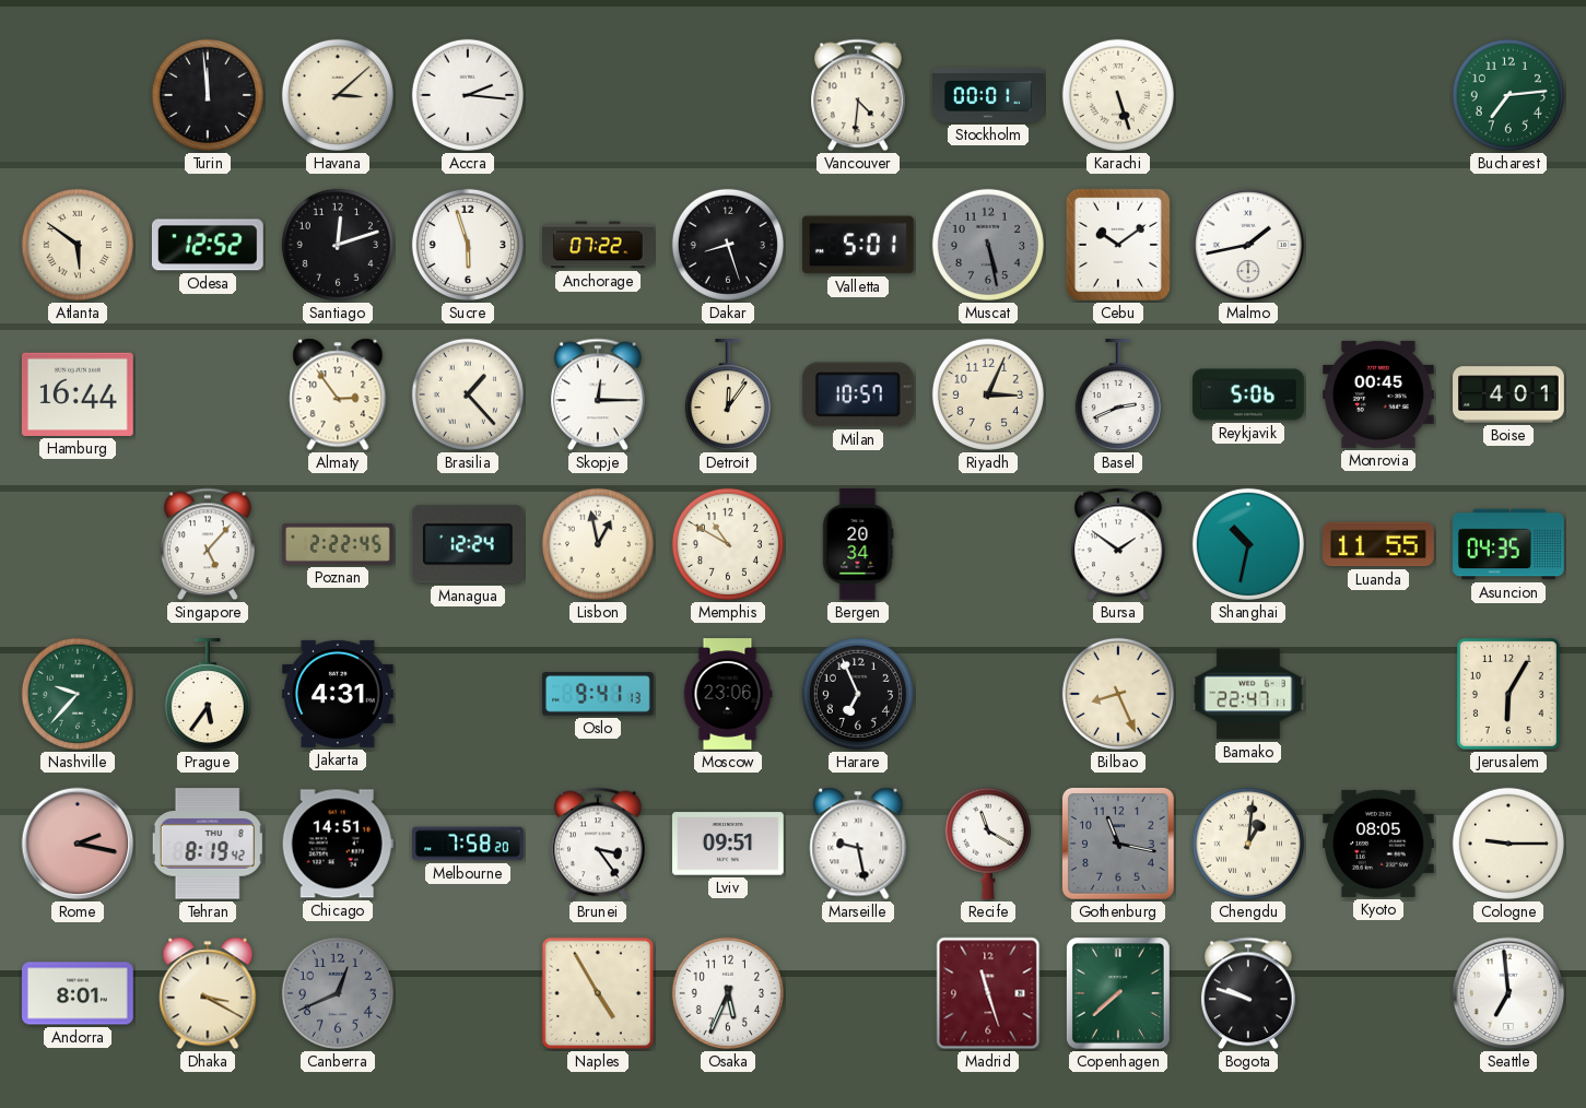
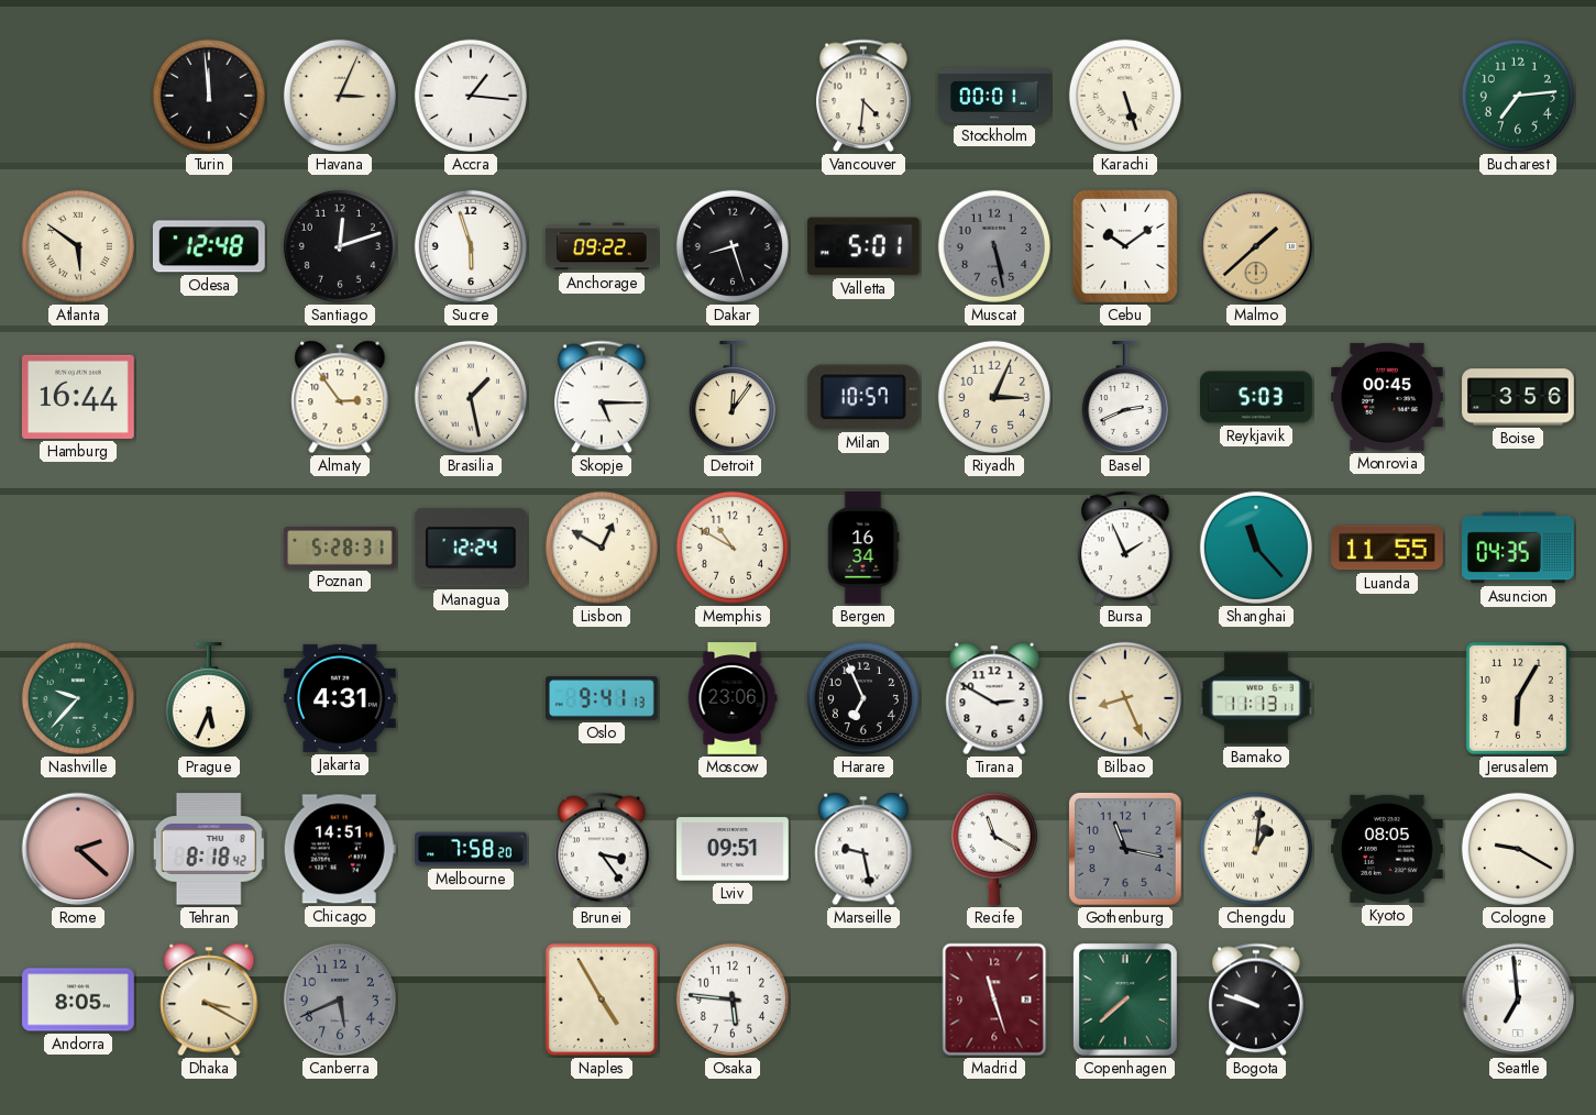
Havana: 3:08 -> 3:04
Accra: 2:16 -> 1:16
Odesa: 12:52 -> 12:48
Anchorage: 07:22 -> 09:22
Malmo: 1:43 -> 1:38
Malmo dial: white -> champagne
Brasilia: 1:23 -> 1:28
Skopje: 12:15 -> 5:15
Reykjavik: 5:06 -> 5:03
Boise: 4:01 -> 3:56
Singapore: 5:07 -> none
Poznan: 2:22 -> 5:28
Lisbon: 12:58 -> 12:50
Bergen: 20:34 -> 16:34
Bursa: 1:51 -> 1:56
Shanghai: 10:32 -> 11:23
Prague: 5:36 -> 5:34
Tirana: none -> 2:50
Bamako: 22:47 -> 11:13
Rome: 2:17 -> 2:22
Tehran: 8:19 -> 8:18
Cologne: 9:15 -> 9:20
Andorra: 8:01 -> 8:05
Canberra: 12:41 -> 5:41
Osaka: 5:34 -> 5:46
